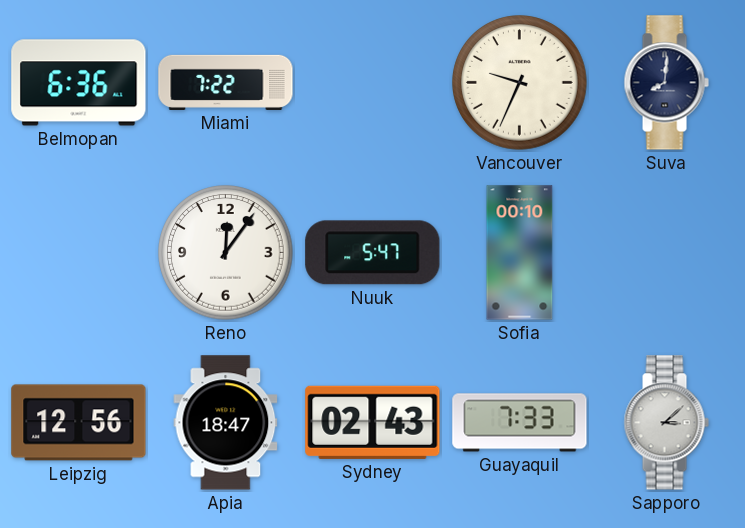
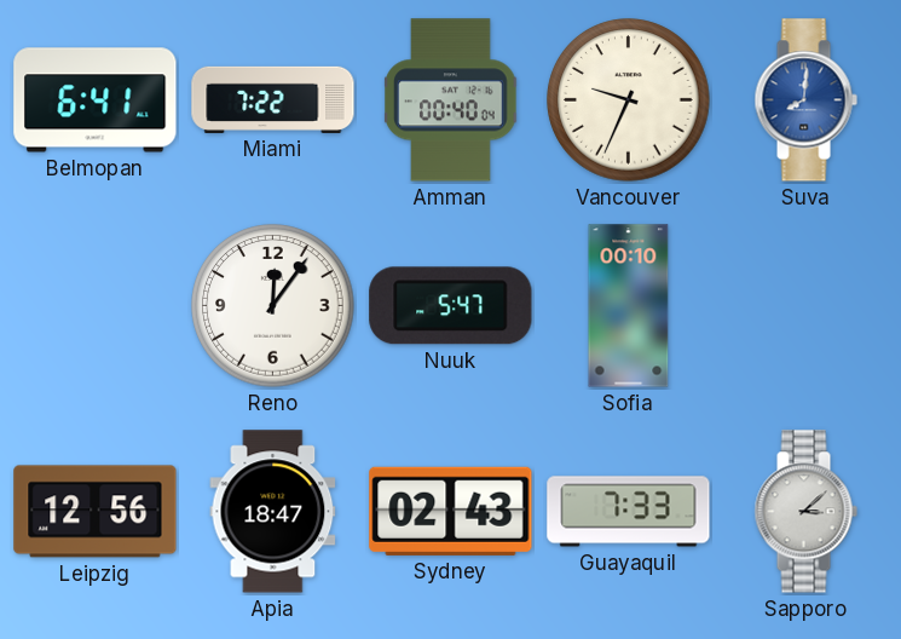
Belmopan: 6:36 -> 6:41
Amman: none -> 00:40
Suva dial: navy -> blue
